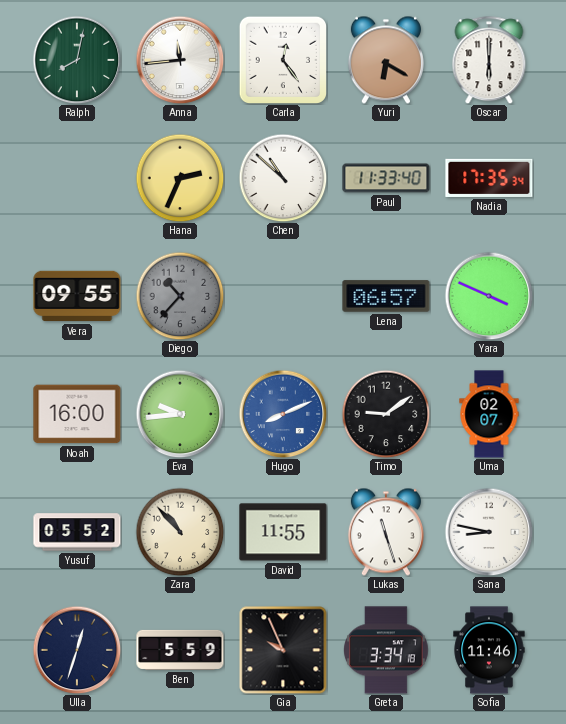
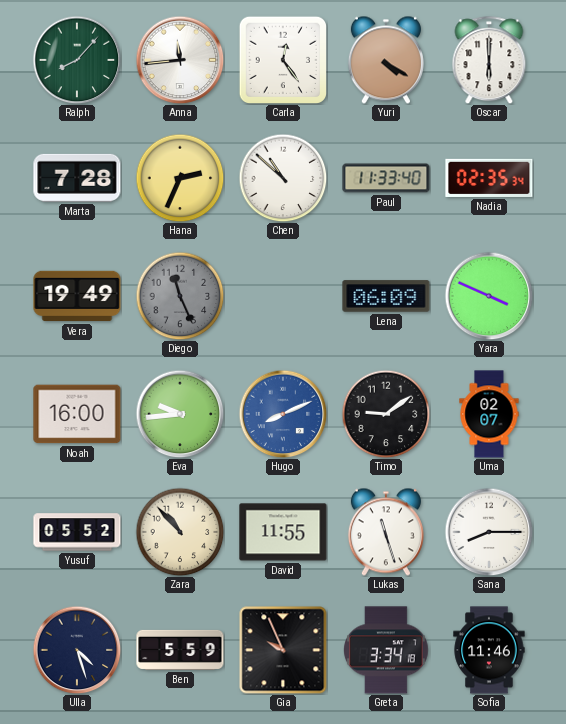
Ralph: 8:02 -> 8:07
Yuri: 6:20 -> 4:20
Marta: none -> 7:28
Nadia: 17:35 -> 02:35
Vera: 09:55 -> 19:49
Diego: 10:37 -> 11:26
Lena: 06:57 -> 06:09
Sana: 8:47 -> 8:15
Ulla: 12:33 -> 4:27
